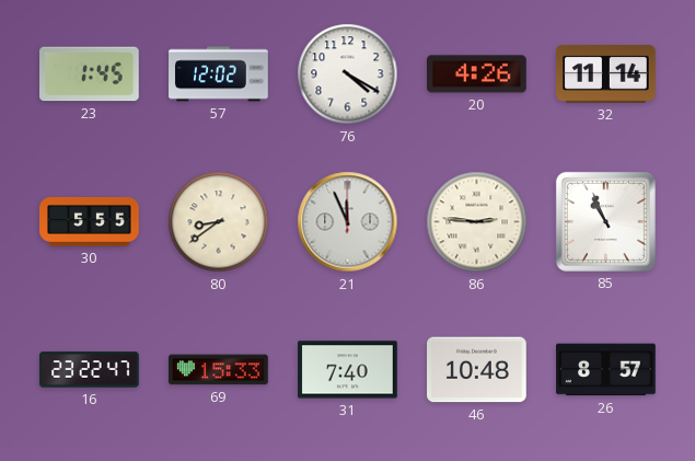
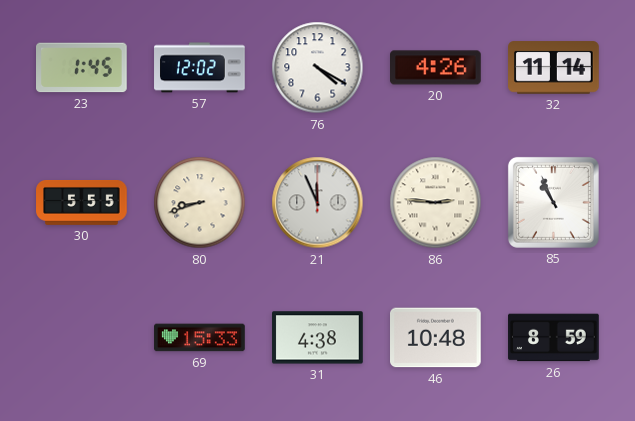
80: 8:39 -> 8:42
16: 23:22 -> none
31: 7:40 -> 4:38
26: 8:57 -> 8:59
